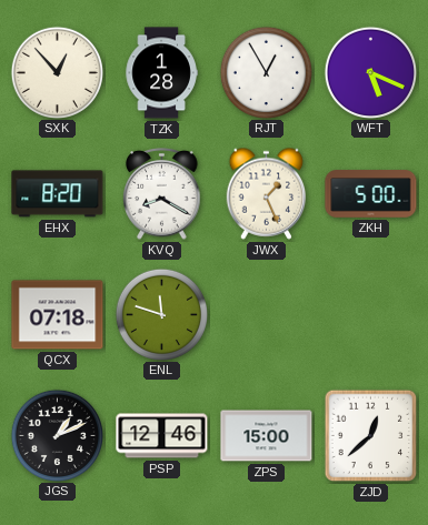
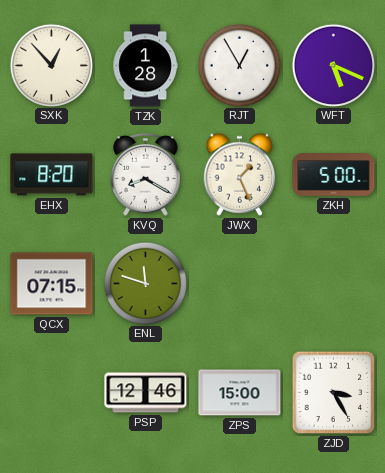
QCX: 07:18 -> 07:15
JGS: 1:11 -> none
ZJD: 12:38 -> 3:25
